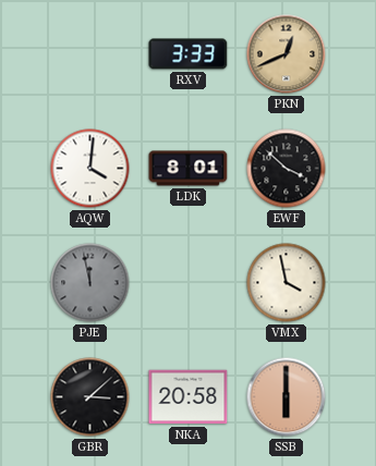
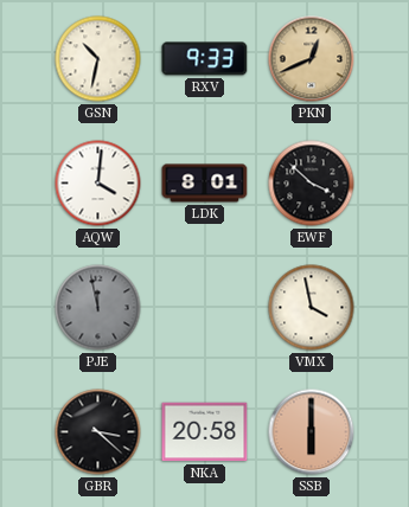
GSN: none -> 10:32
RXV: 3:33 -> 9:33
GBR: 3:08 -> 3:22
